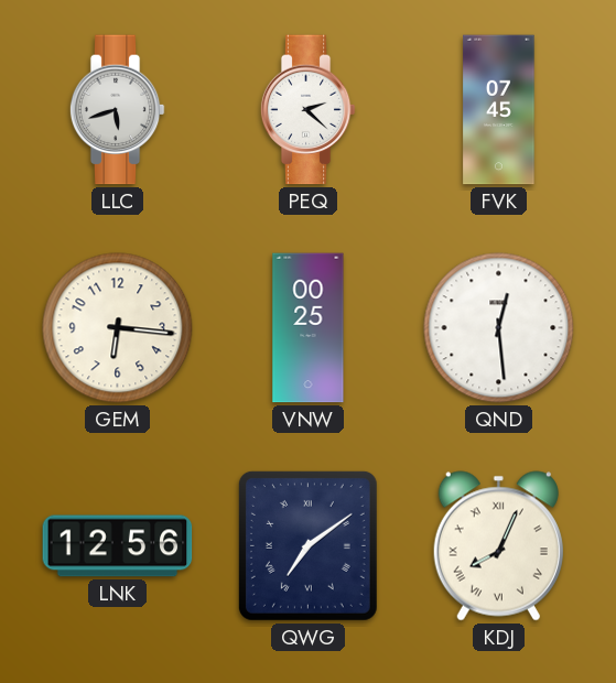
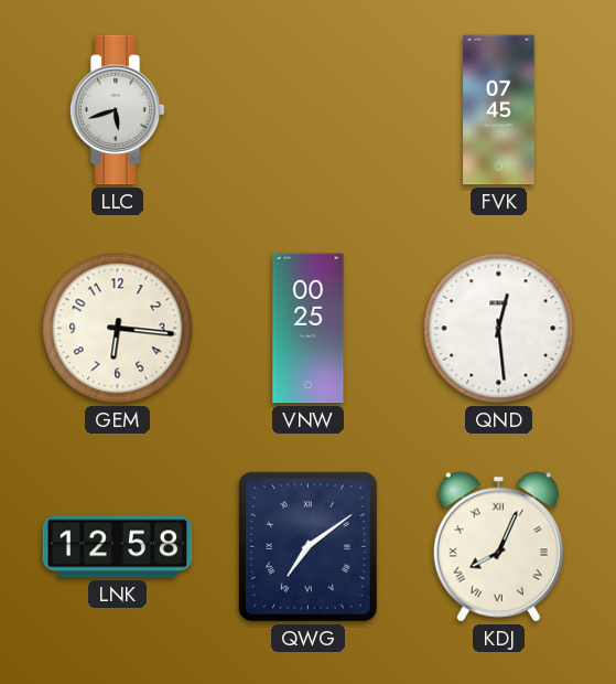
PEQ: 2:22 -> none
LNK: 12:56 -> 12:58
